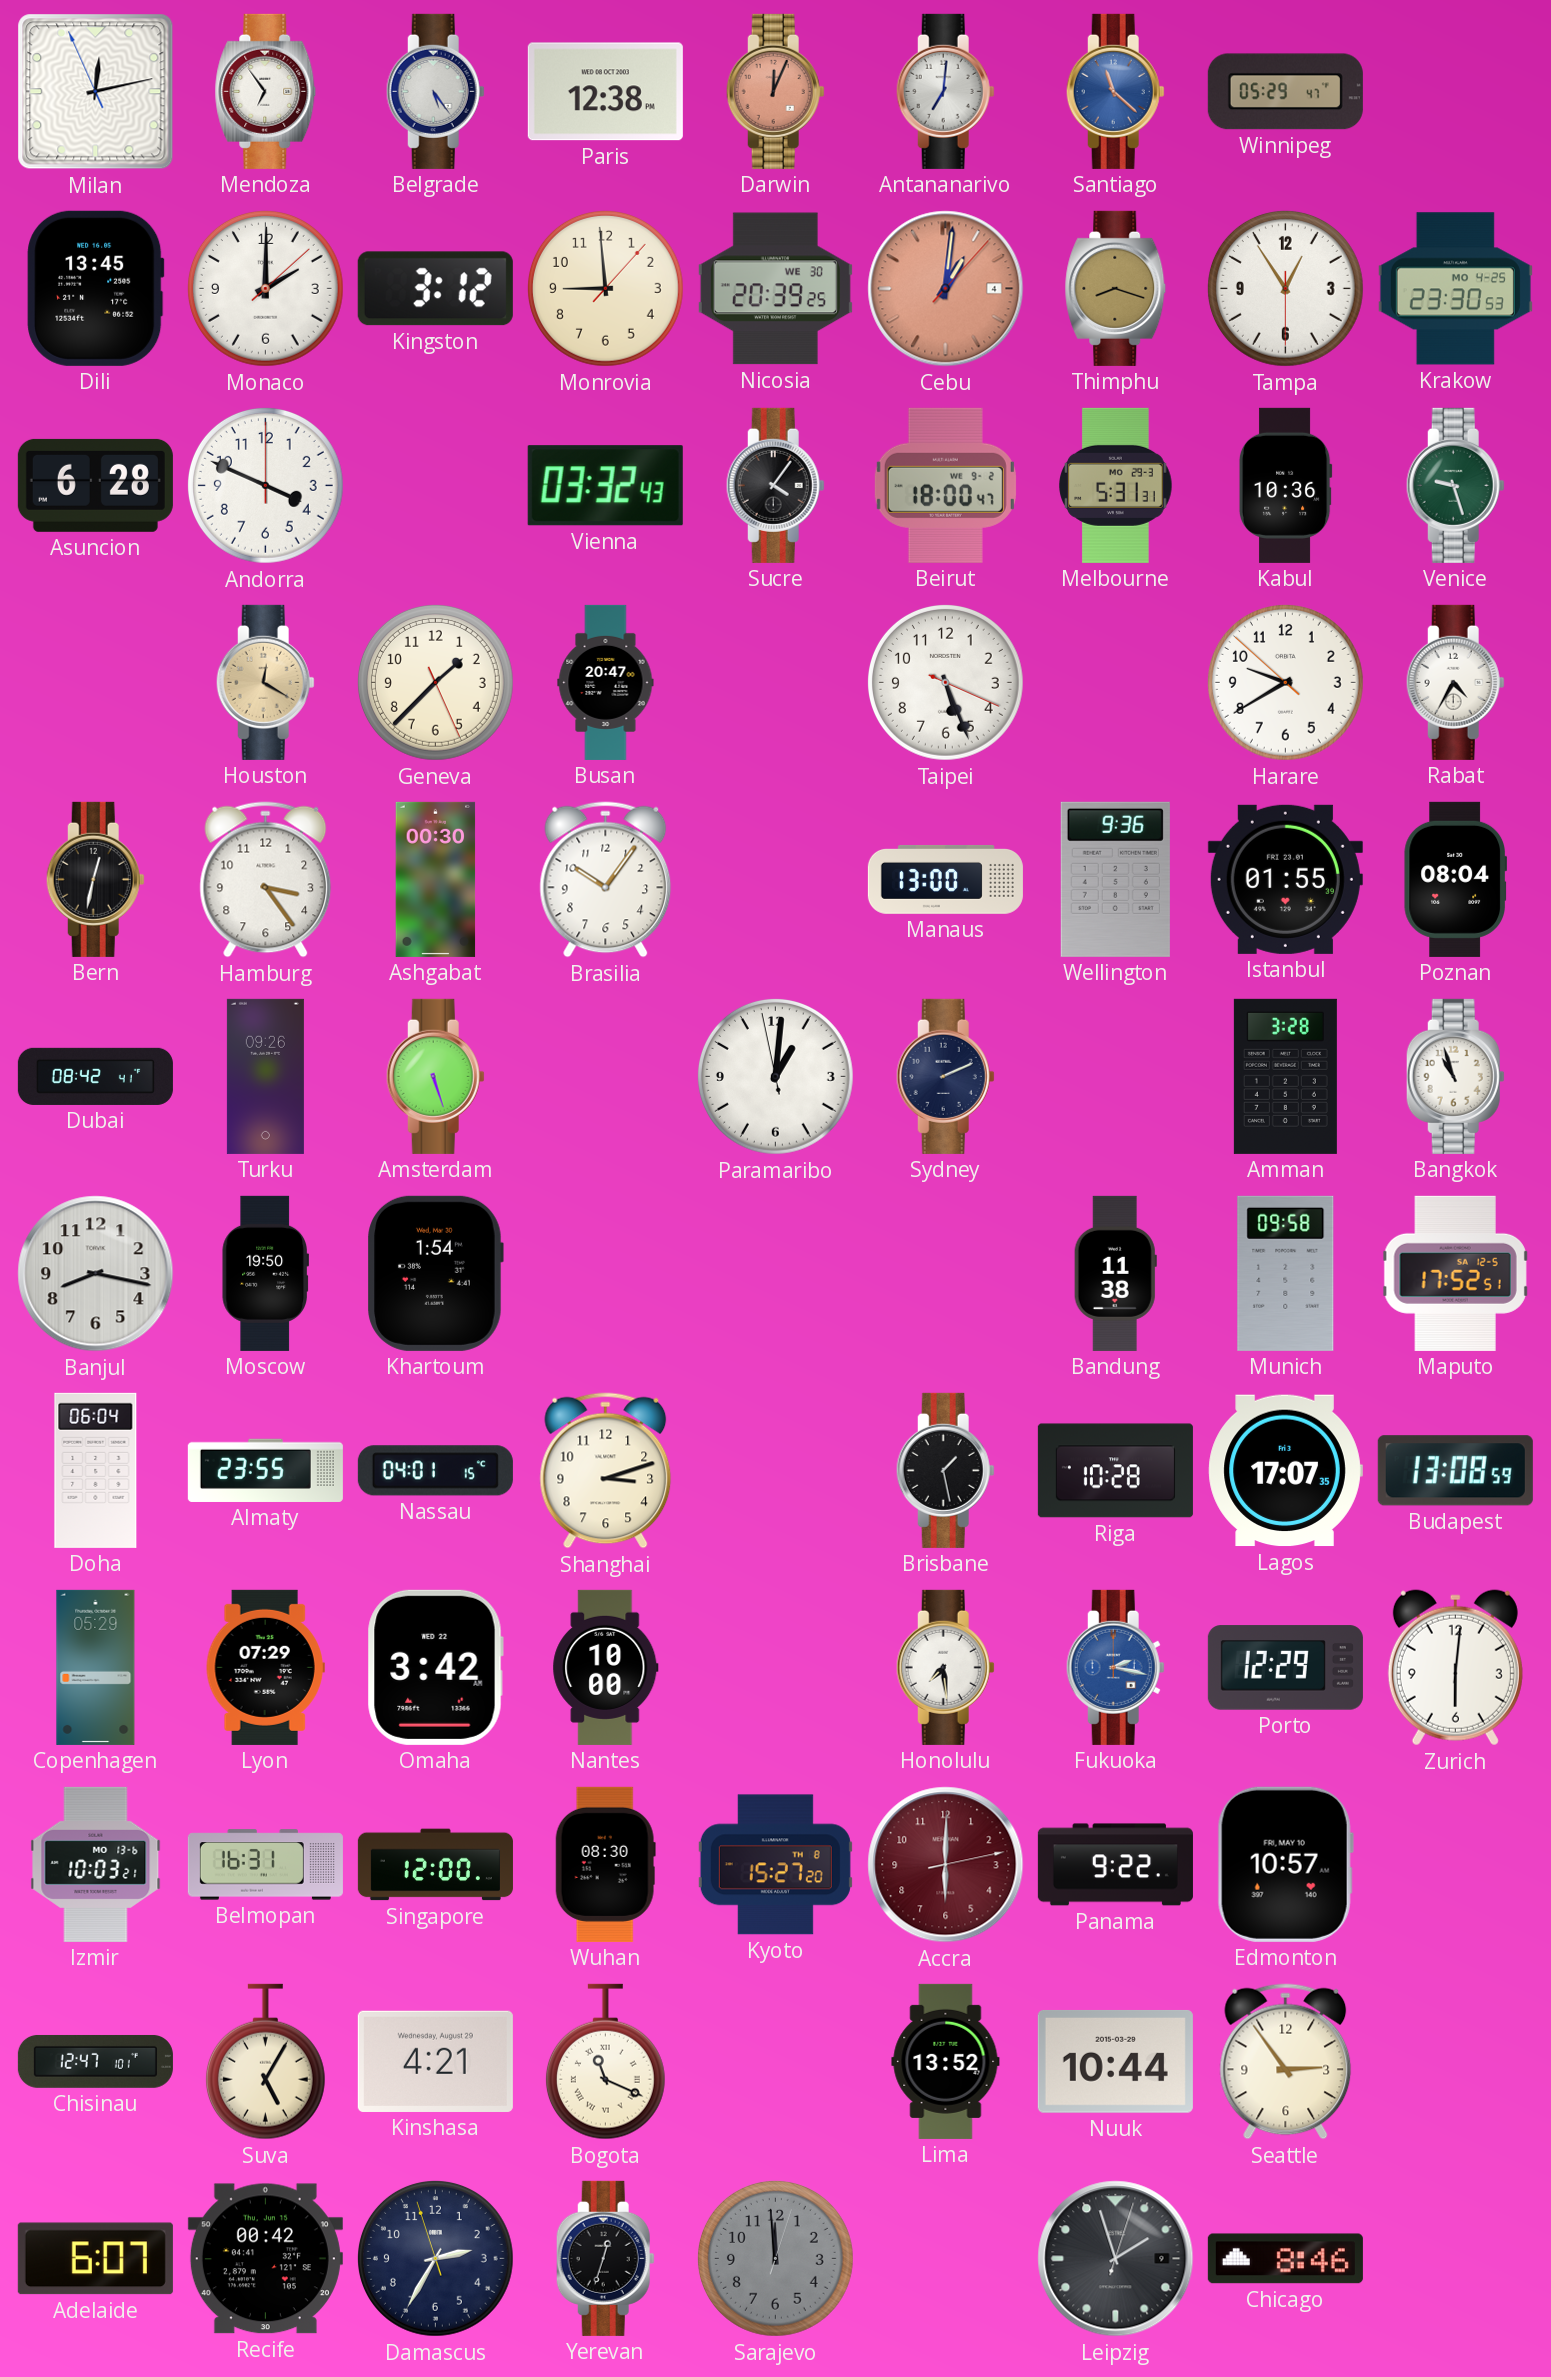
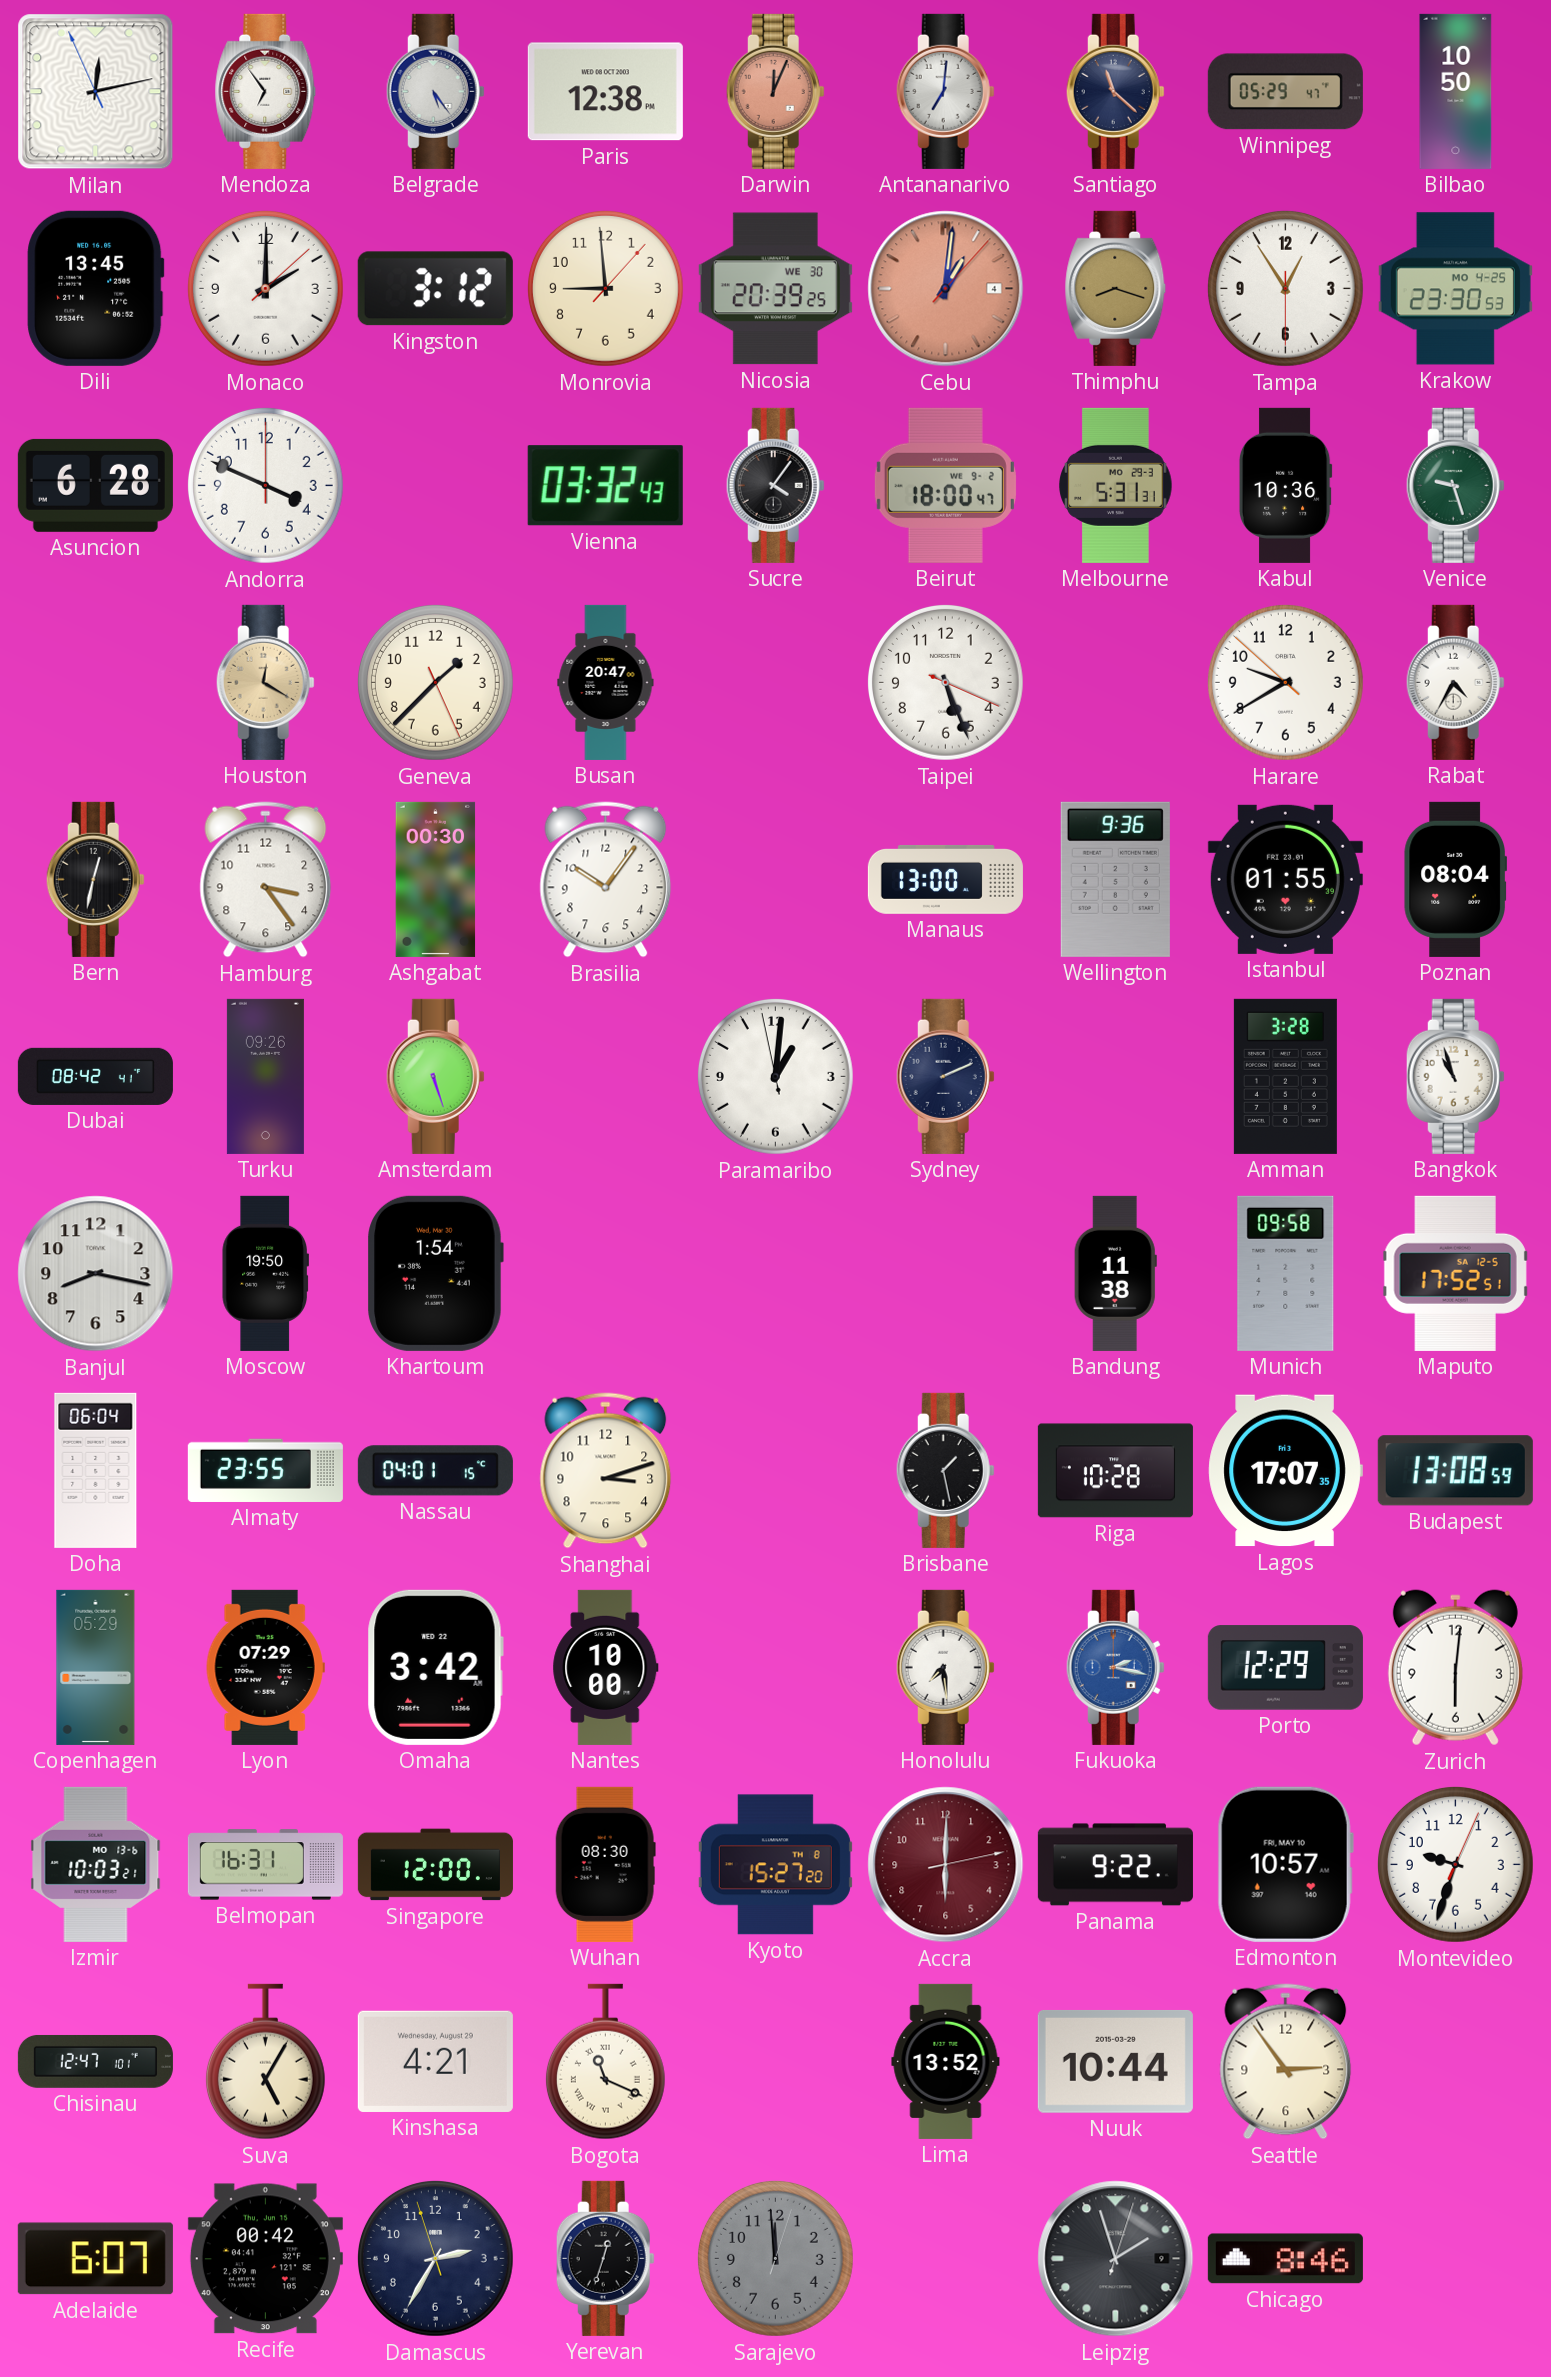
Santiago dial: blue -> navy
Bilbao: none -> 10:50
Montevideo: none -> 9:33
